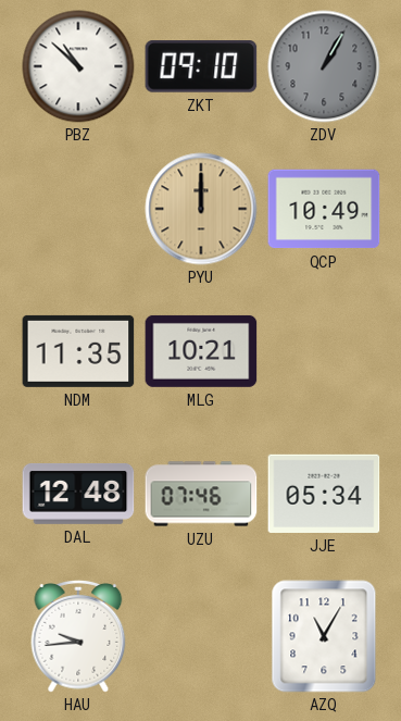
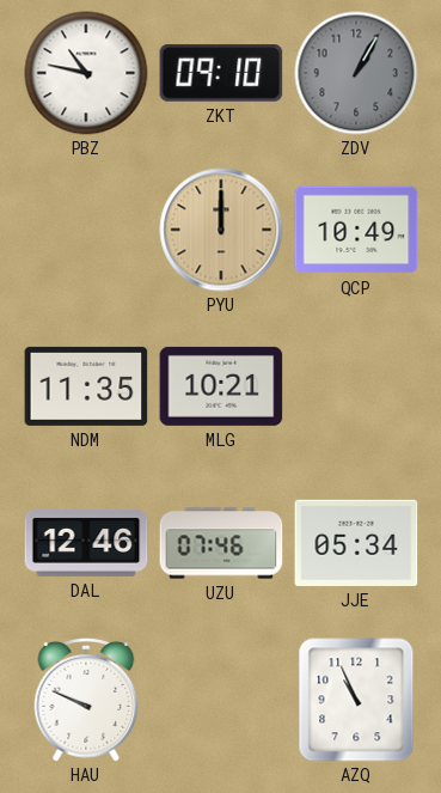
PBZ: 10:52 -> 10:47
DAL: 12:48 -> 12:46
HAU: 9:44 -> 9:49
AZQ: 11:05 -> 10:56
